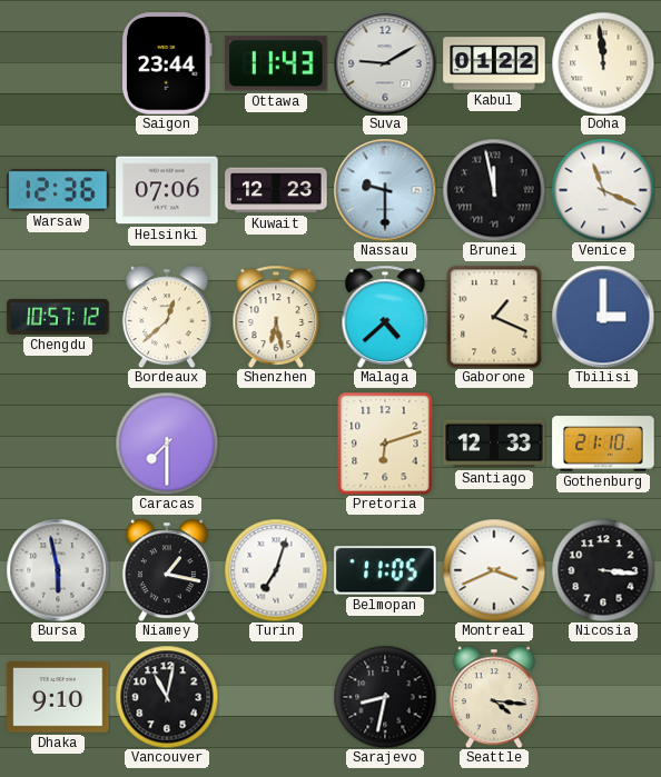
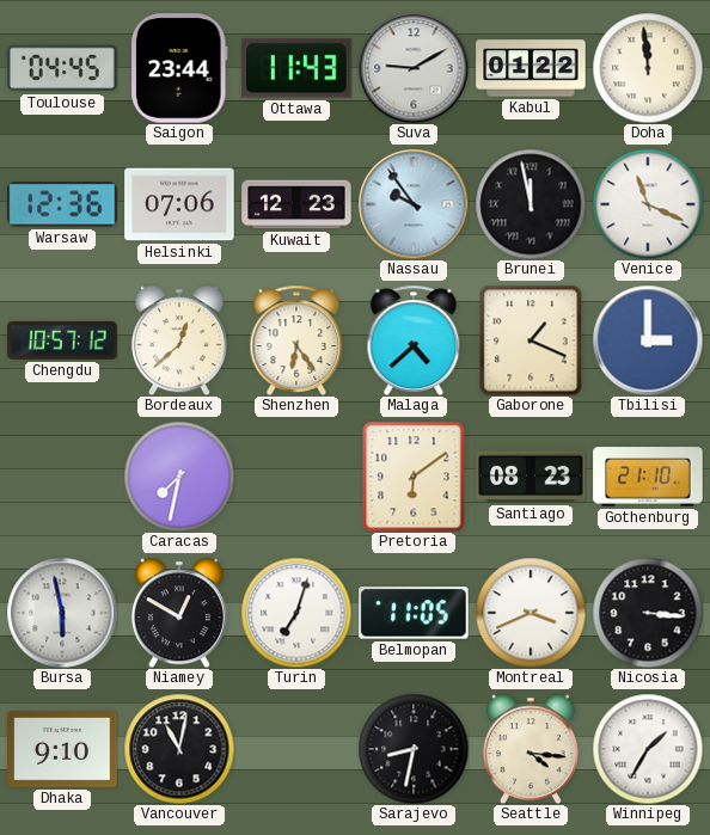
Toulouse: none -> 04:45
Nassau: 9:30 -> 9:54
Shenzhen: 6:28 -> 6:24
Caracas: 7:30 -> 7:32
Pretoria: 6:12 -> 6:09
Santiago: 12:33 -> 08:23
Niamey: 1:17 -> 12:50
Winnipeg: none -> 1:35
